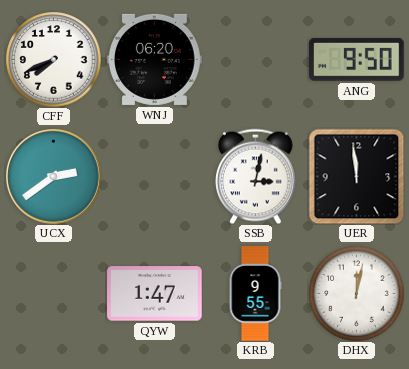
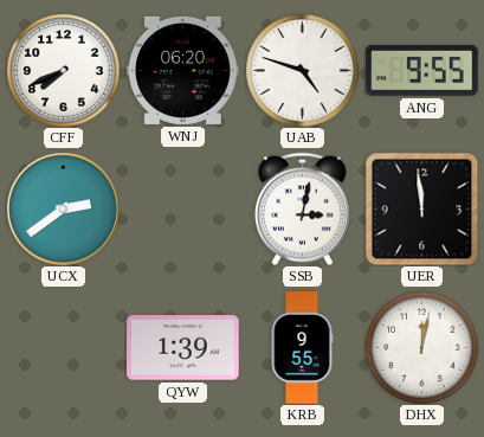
UAB: none -> 4:48
ANG: 9:50 -> 9:55
QYW: 1:47 -> 1:39
